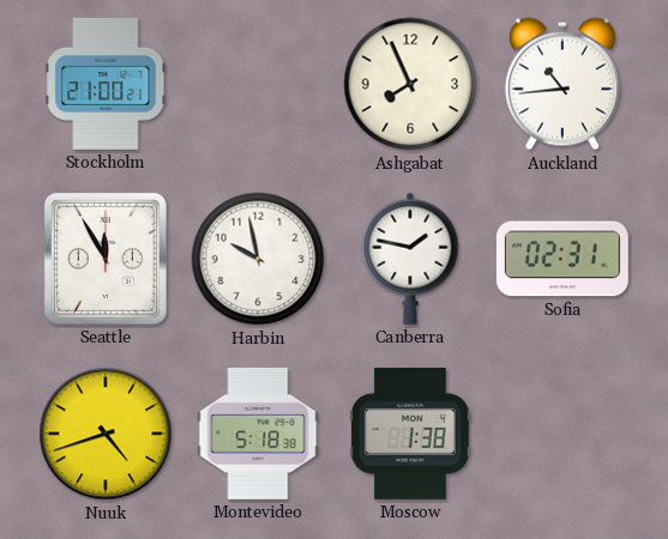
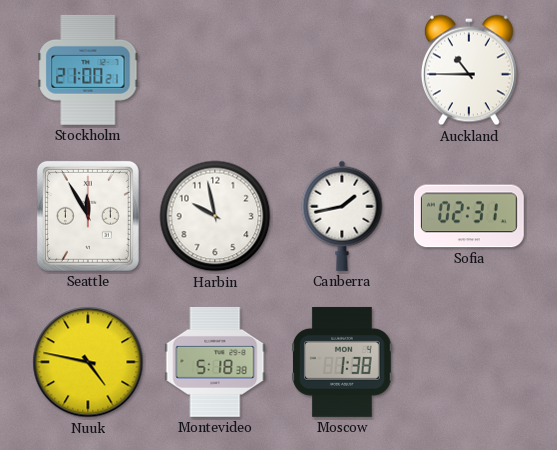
Ashgabat: 7:56 -> none
Auckland: 10:44 -> 10:45
Canberra: 1:47 -> 1:43
Nuuk: 4:42 -> 4:47
